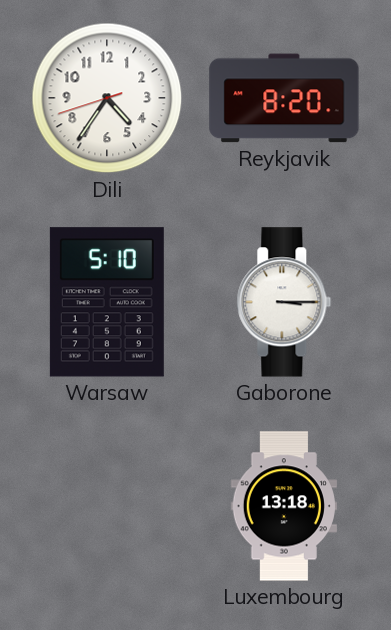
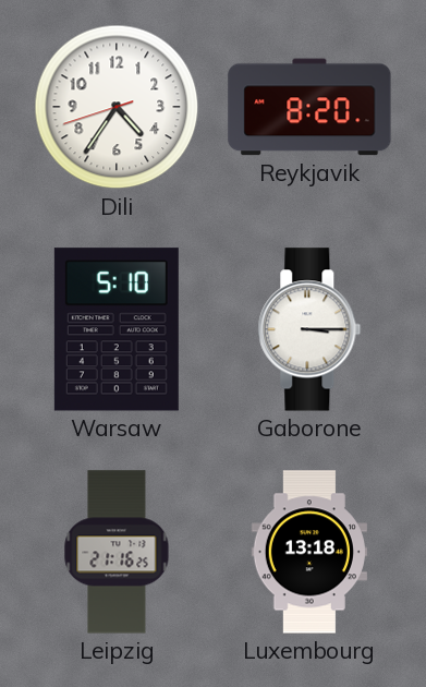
Leipzig: none -> 21:16
